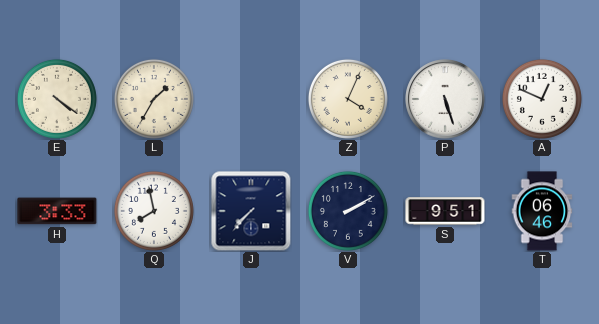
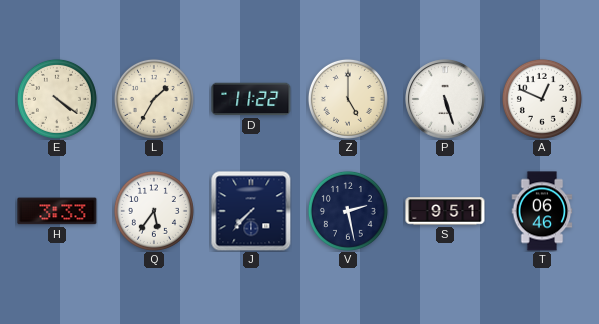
D: none -> 11:22
Z: 4:04 -> 5:00
Q: 7:58 -> 5:36
V: 2:10 -> 2:28
